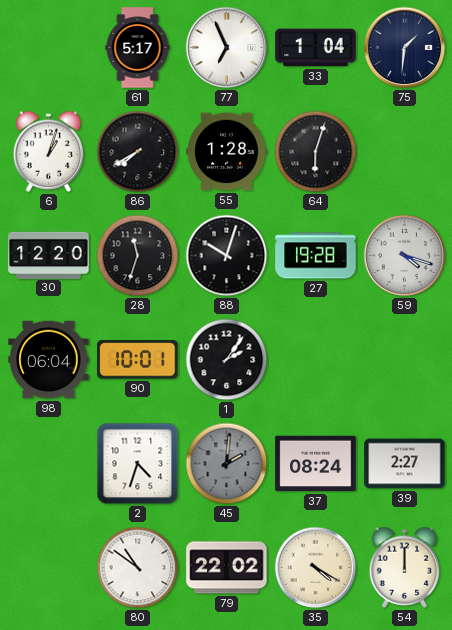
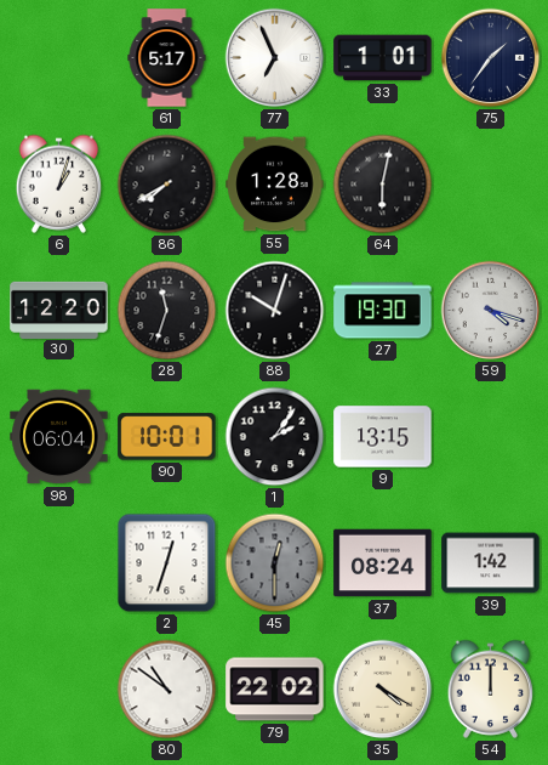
33: 1:04 -> 1:01
75: 1:31 -> 1:36
64: 6:03 -> 6:02
27: 19:28 -> 19:30
9: none -> 13:15
2: 4:33 -> 12:33
45: 2:01 -> 12:30
39: 2:27 -> 1:42
